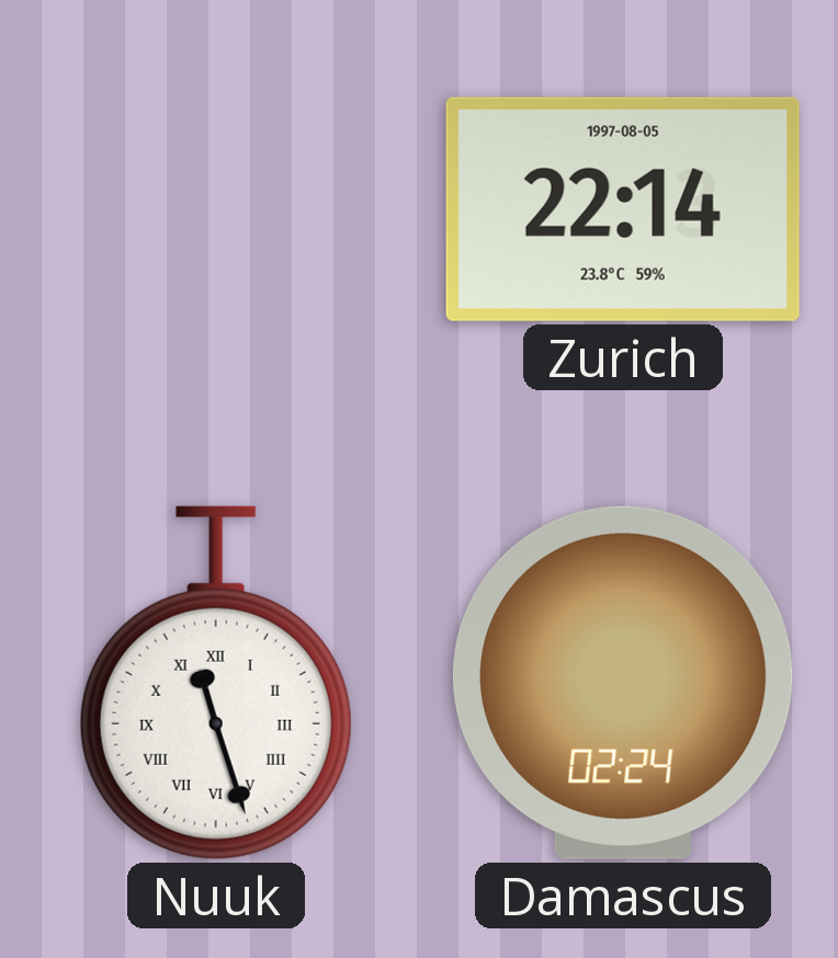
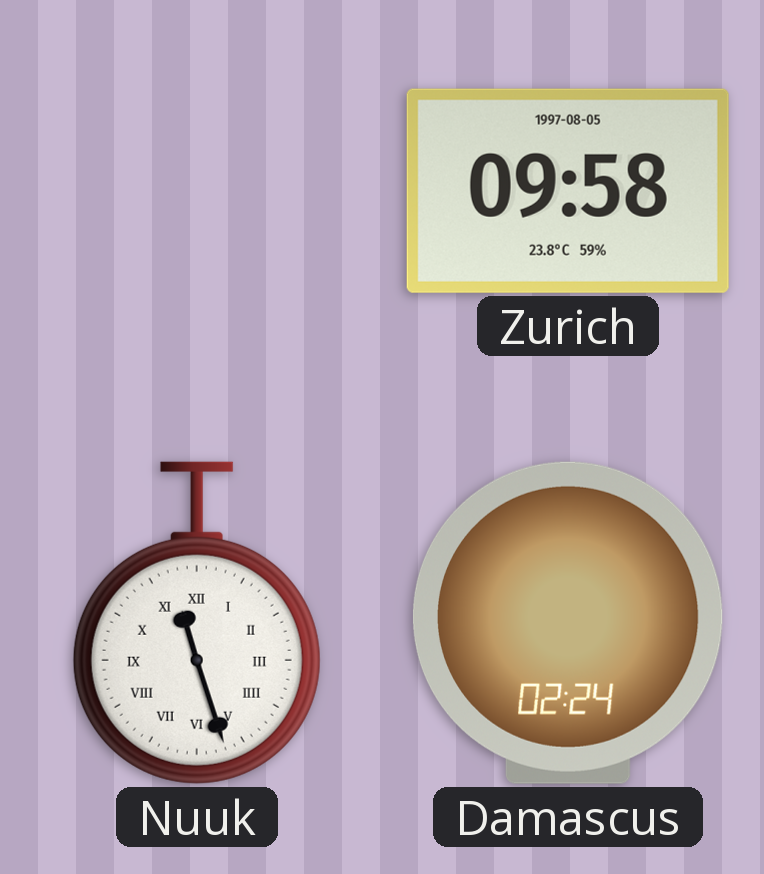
Zurich: 22:14 -> 09:58
